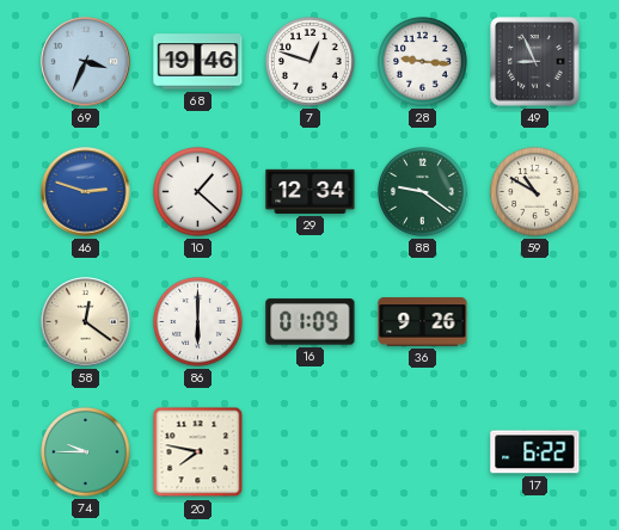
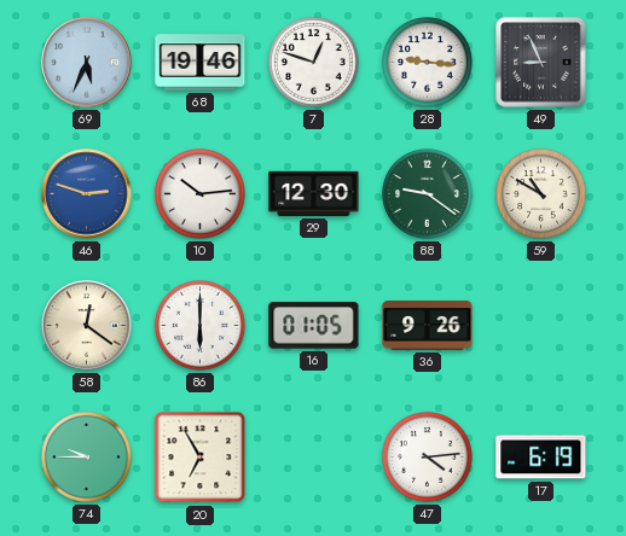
69: 3:34 -> 5:34
10: 1:22 -> 10:14
29: 12:34 -> 12:30
16: 01:09 -> 01:05
20: 7:47 -> 6:55
47: none -> 4:14
17: 6:22 -> 6:19
